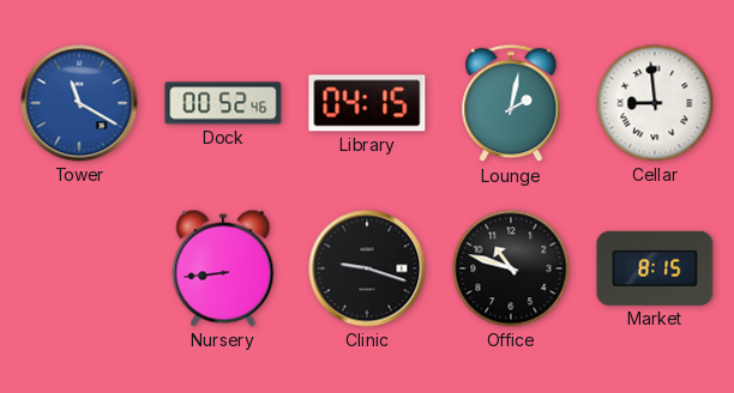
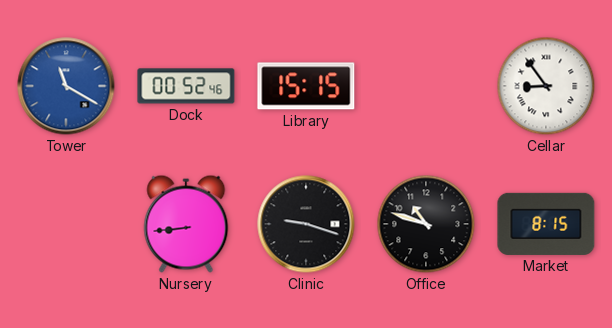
Library: 04:15 -> 15:15
Lounge: 2:02 -> none
Cellar: 8:59 -> 8:54
